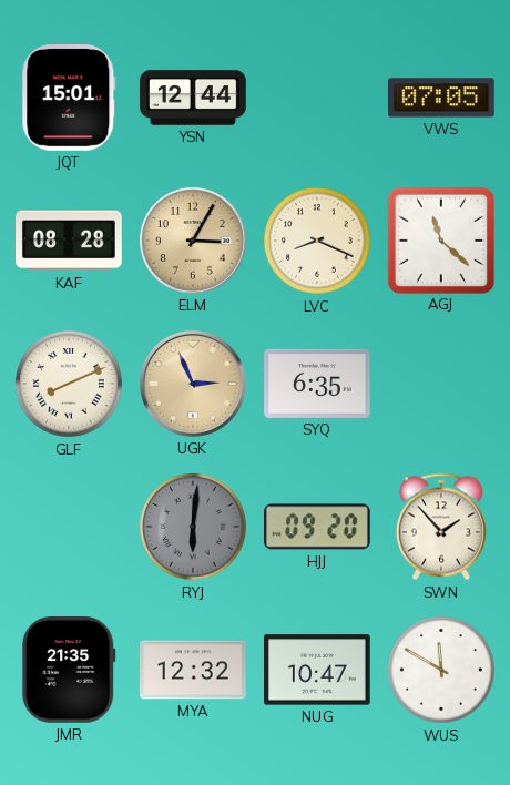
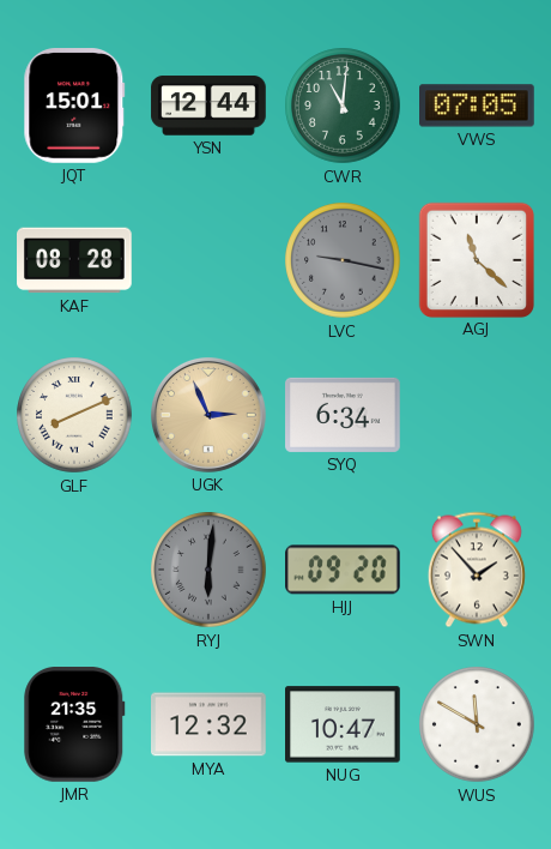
CWR: none -> 11:01
ELM: 3:05 -> none
LVC: 8:19 -> 9:17
LVC dial: cream -> grey
SYQ: 6:35 -> 6:34
